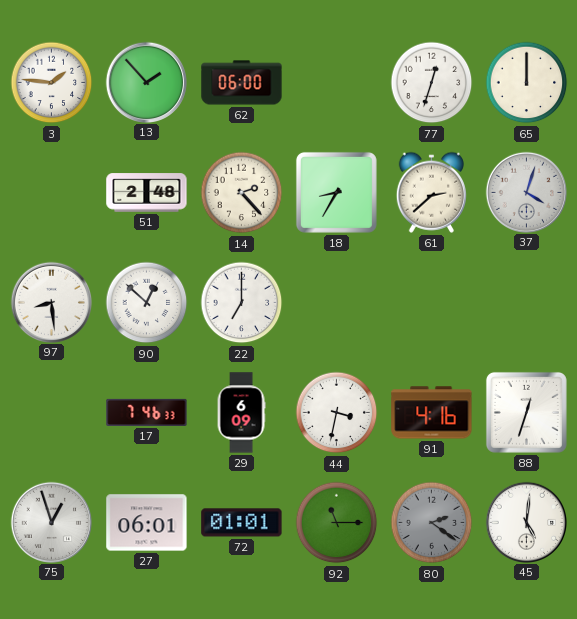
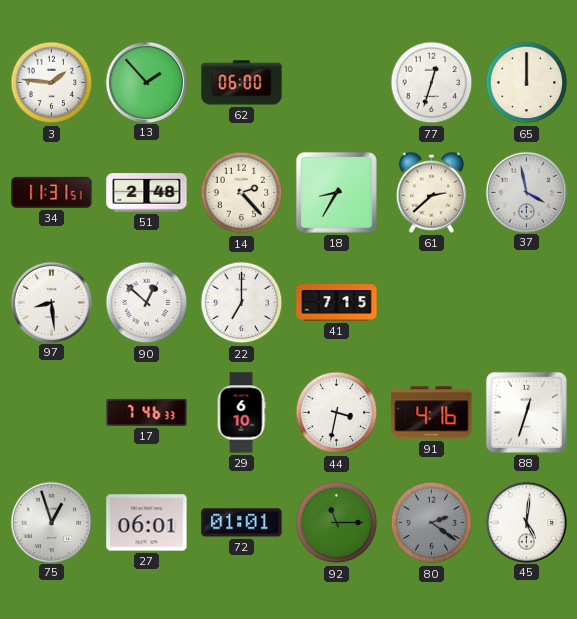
34: none -> 11:31
37: 4:03 -> 3:58
41: none -> 7:15
29: 6:09 -> 6:10
